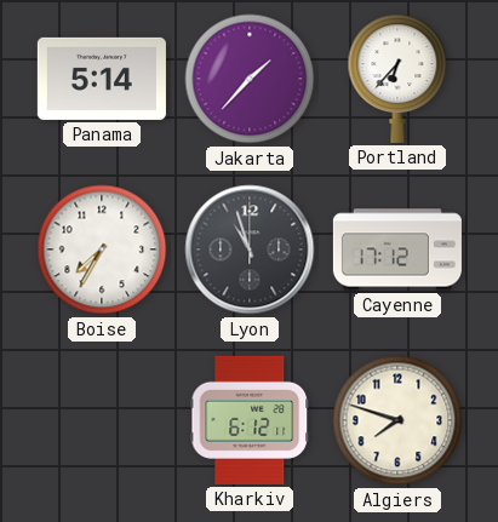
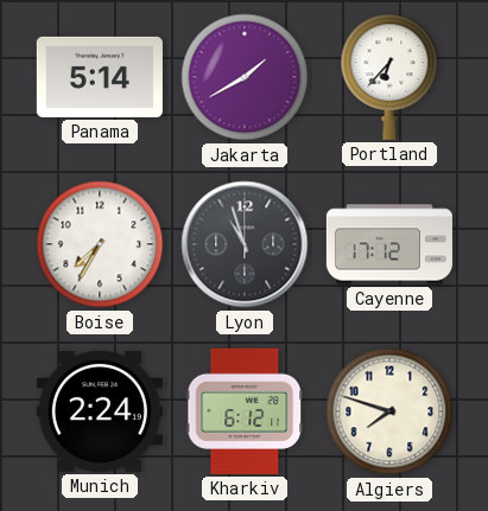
Jakarta: 1:37 -> 1:40
Munich: none -> 2:24
